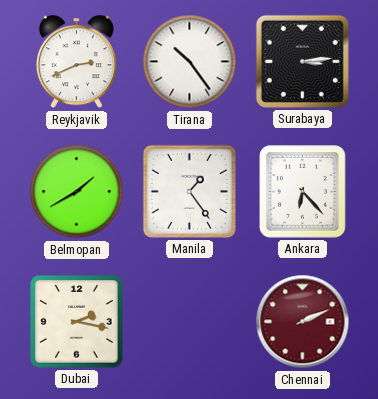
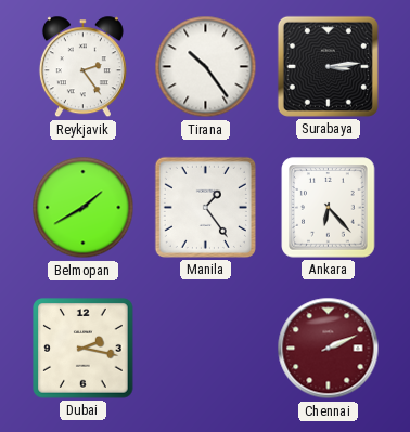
Reykjavik: 2:41 -> 2:24
